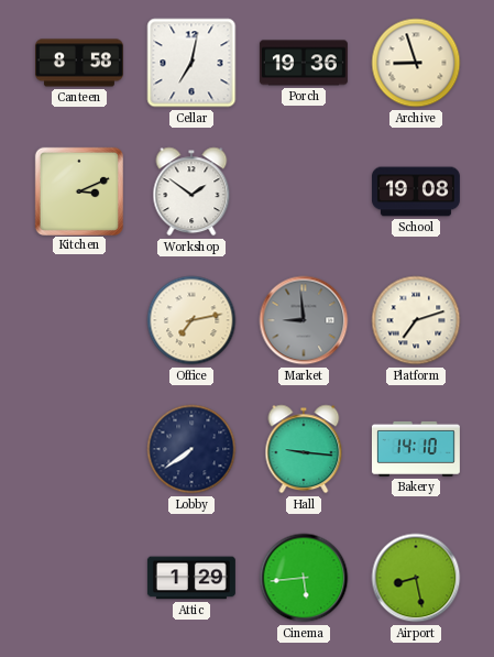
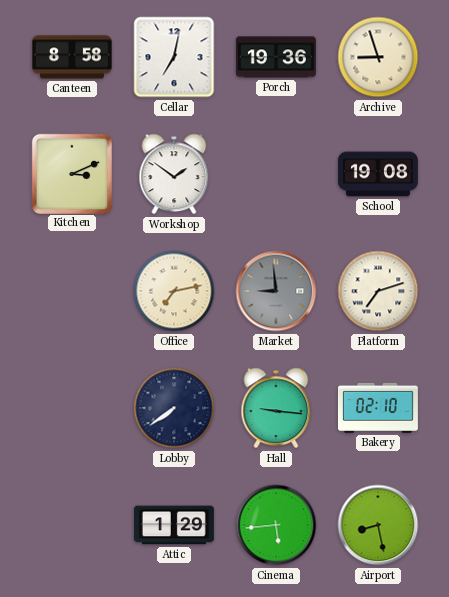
Bakery: 14:10 -> 02:10
